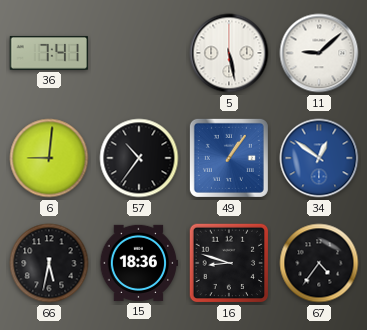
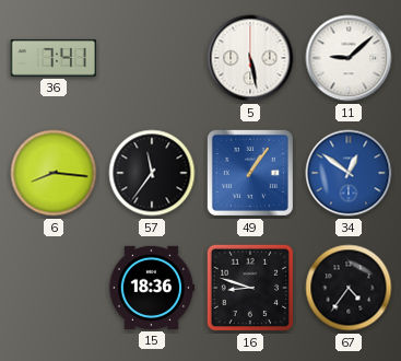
6: 9:01 -> 8:16
57: 10:36 -> 11:36
66: 5:32 -> none
